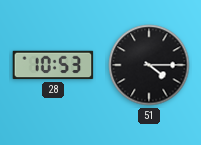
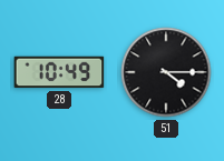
28: 10:53 -> 10:49
